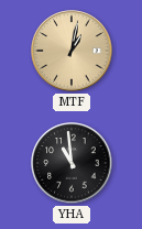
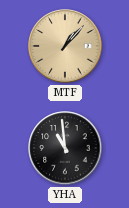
MTF: 1:02 -> 1:07
